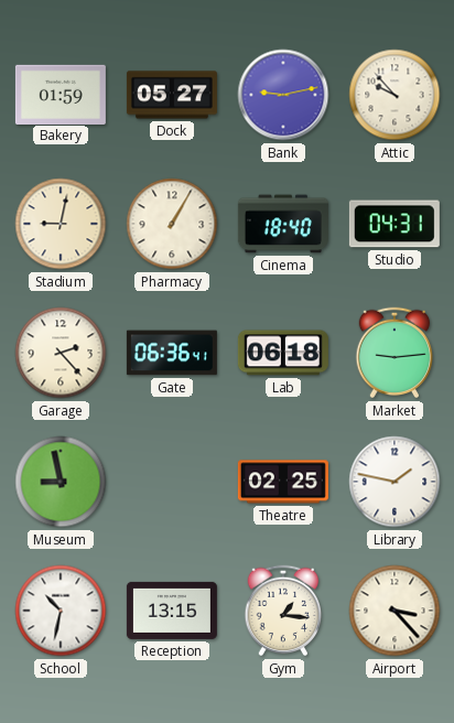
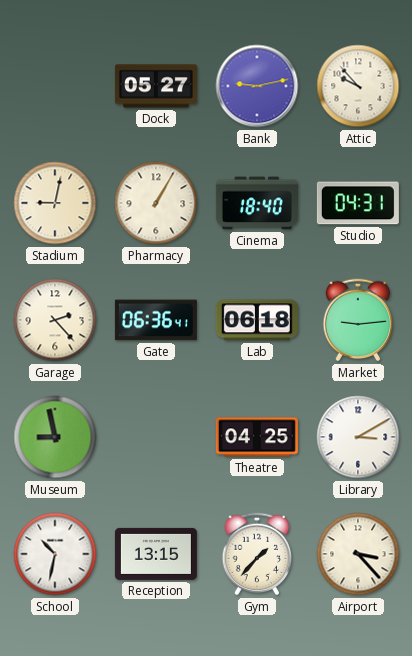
Bakery: 01:59 -> none
Theatre: 02:25 -> 04:25
Library: 1:47 -> 3:10
Gym: 1:16 -> 1:37
